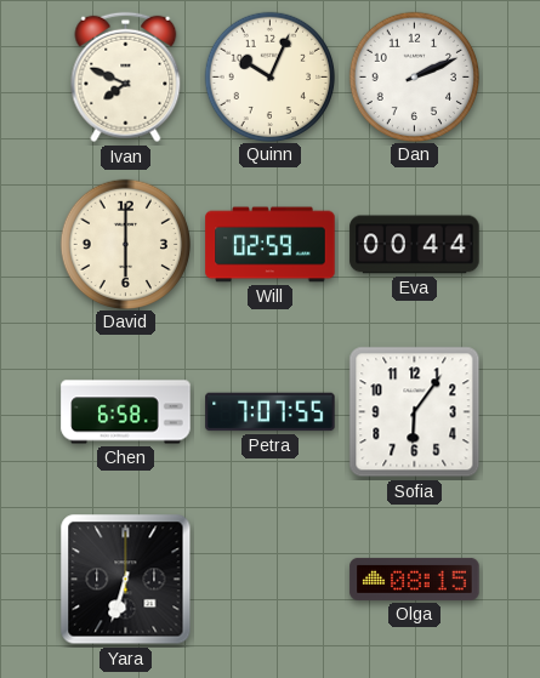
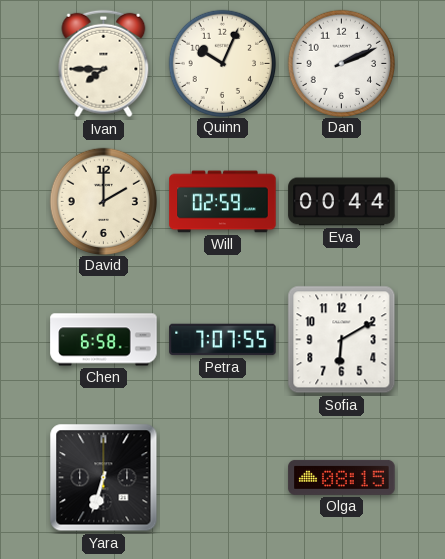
Ivan: 7:49 -> 7:45
David: 6:00 -> 2:00
Sofia: 6:06 -> 6:10
